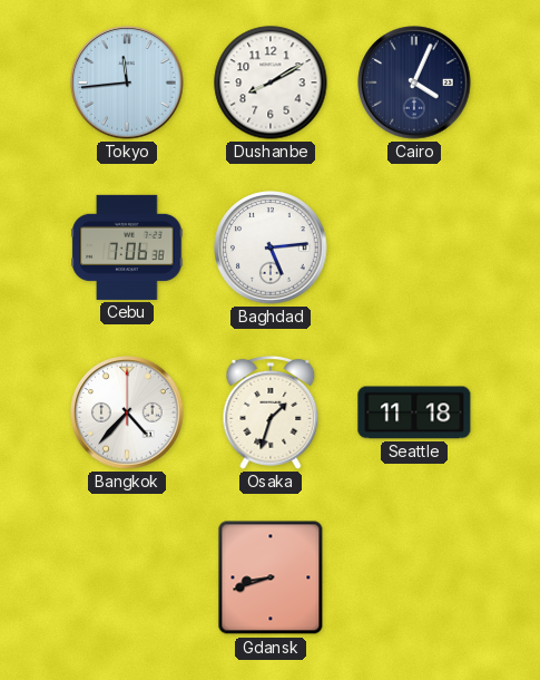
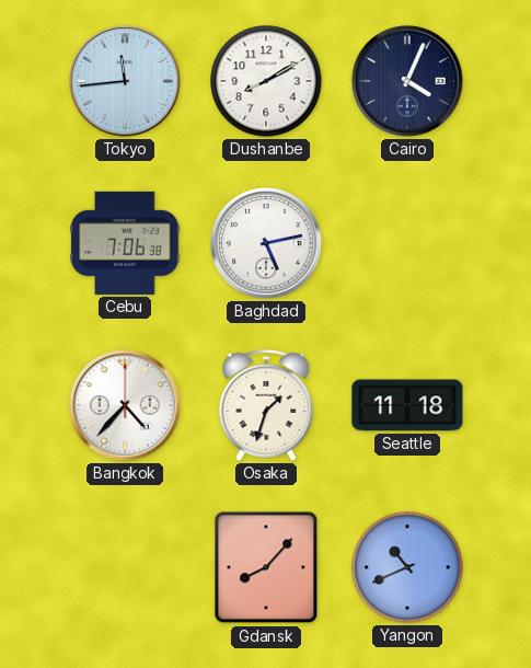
Baghdad: 5:14 -> 5:13
Gdansk: 8:42 -> 8:07
Yangon: none -> 10:41
